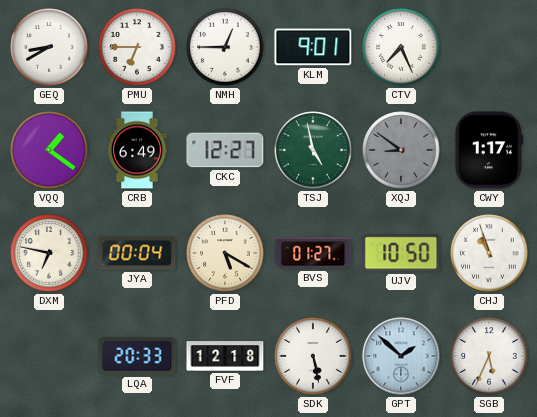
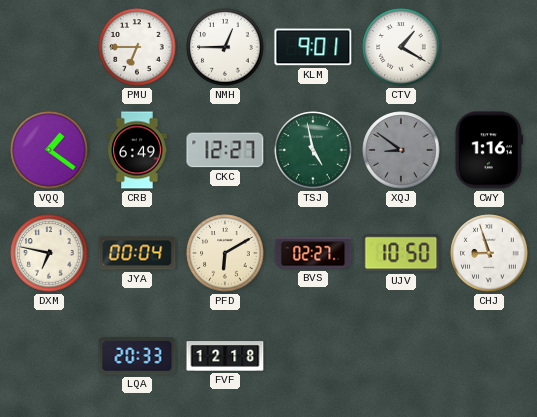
GEQ: 8:40 -> none
CTV: 7:26 -> 1:20
CWY: 1:17 -> 1:16
PFD: 5:20 -> 6:10
BVS: 01:27 -> 02:27
CHJ: 10:57 -> 8:57
SDK: 5:28 -> none
GPT: 1:52 -> none
SGB: 5:34 -> none
